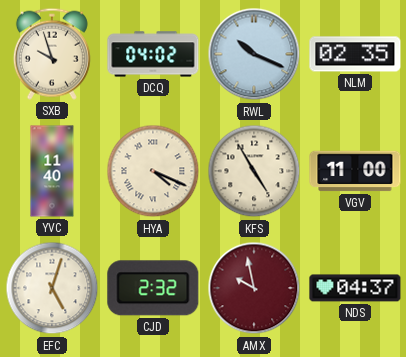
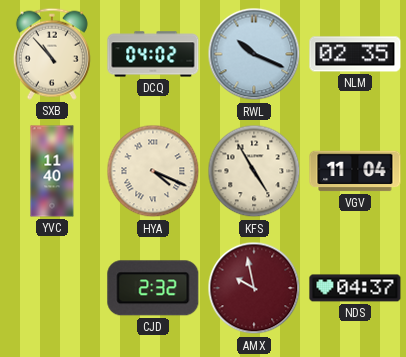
SXB: 9:57 -> 10:53
VGV: 11:00 -> 11:04
EFC: 5:03 -> none
